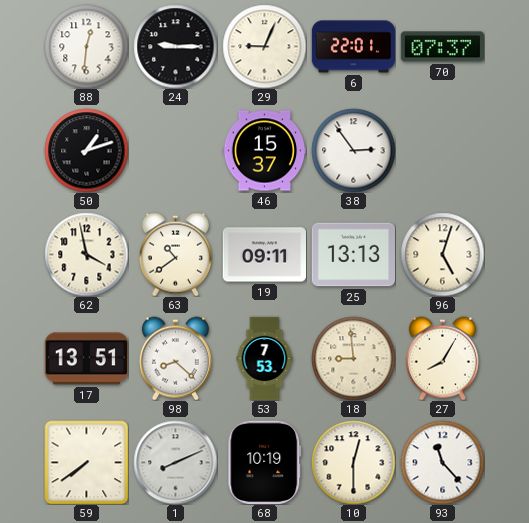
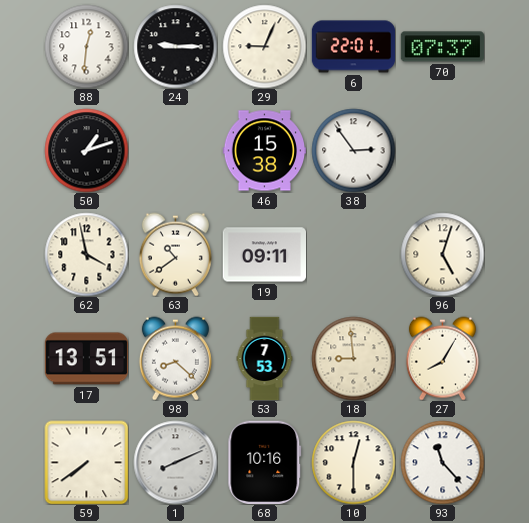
46: 15:37 -> 15:38
25: 13:13 -> none
68: 10:19 -> 10:16
